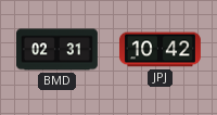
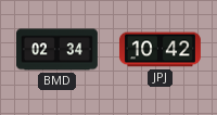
BMD: 02:31 -> 02:34
